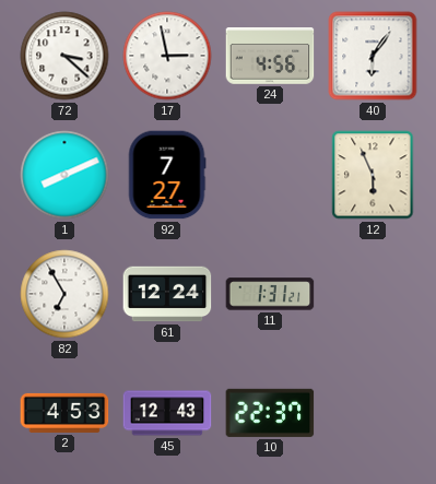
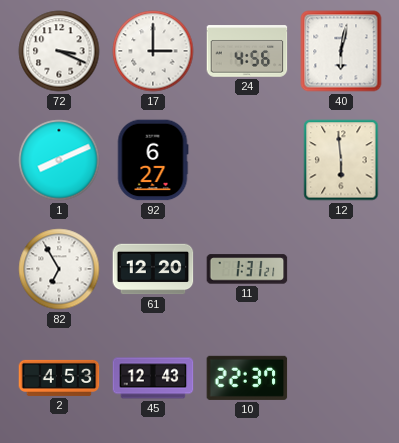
72: 3:22 -> 3:19
17: 2:58 -> 3:00
40: 6:06 -> 6:02
92: 7:27 -> 6:27
12: 5:56 -> 5:59
61: 12:24 -> 12:20
